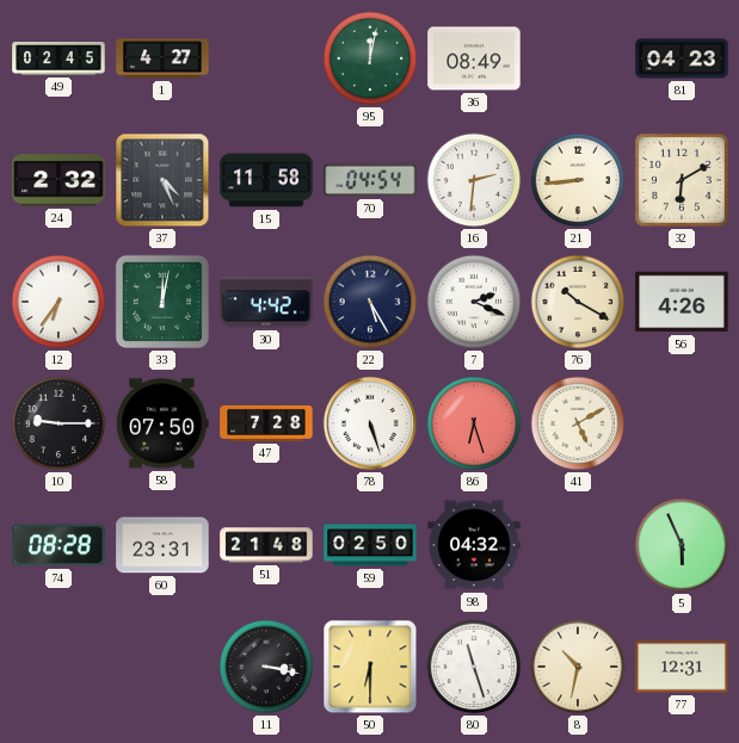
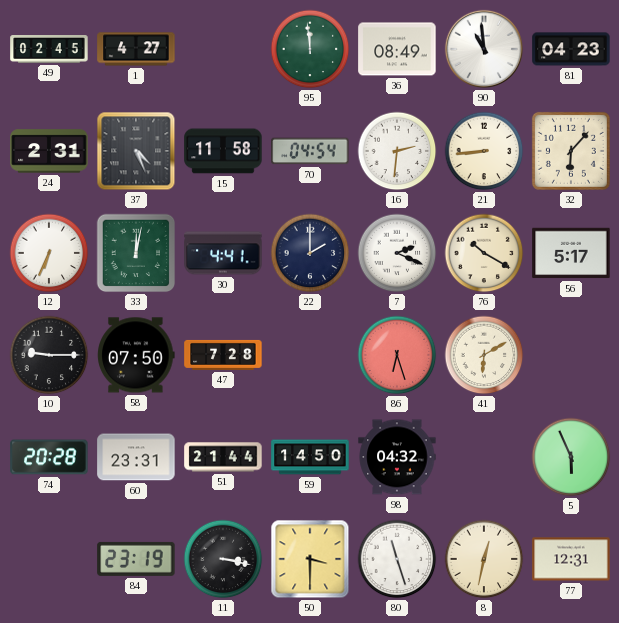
95: 12:02 -> 11:59
90: none -> 10:59
24: 2:32 -> 2:31
32: 6:10 -> 6:07
12: 6:36 -> 6:34
30: 4:42 -> 4:41
22: 5:25 -> 2:00
56: 4:26 -> 5:17
78: 5:27 -> none
41: 5:10 -> 6:10
74: 08:28 -> 20:28
51: 21:48 -> 21:44
59: 02:50 -> 14:50
84: none -> 23:19
50: 6:30 -> 3:30
8: 10:32 -> 12:32
